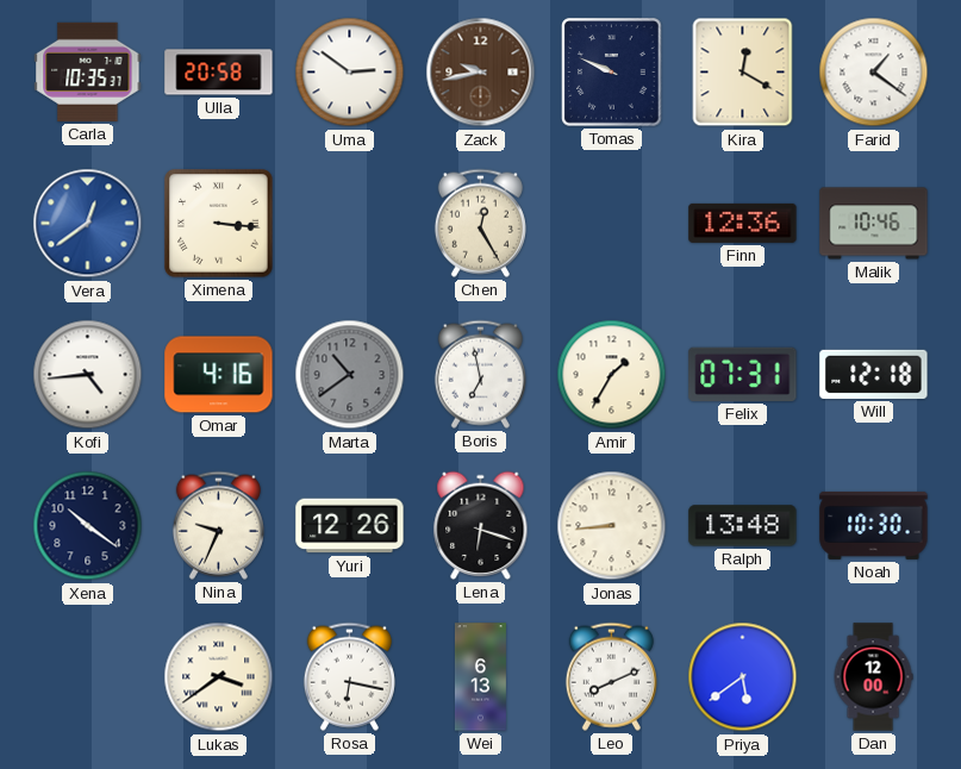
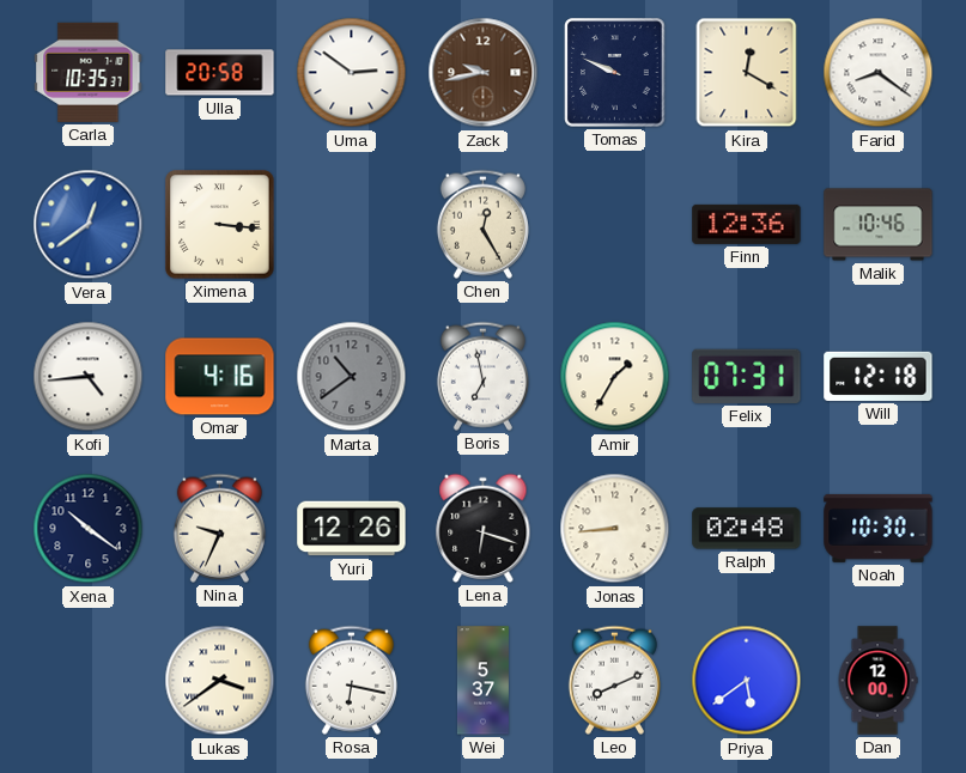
Farid: 1:21 -> 8:21
Ralph: 13:48 -> 02:48
Wei: 6:13 -> 5:37
